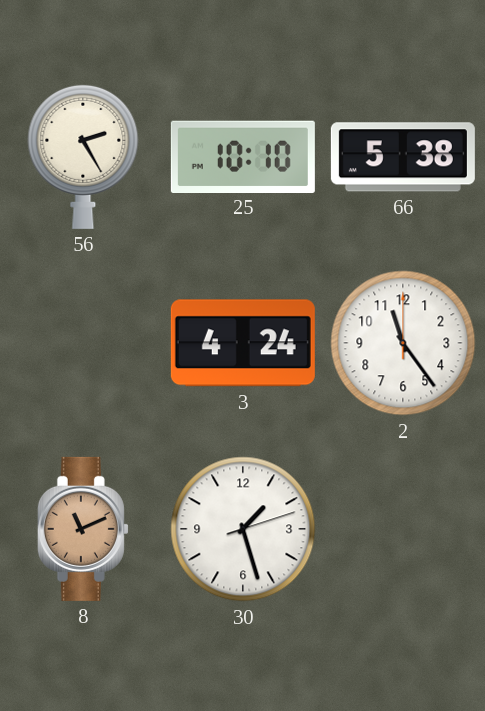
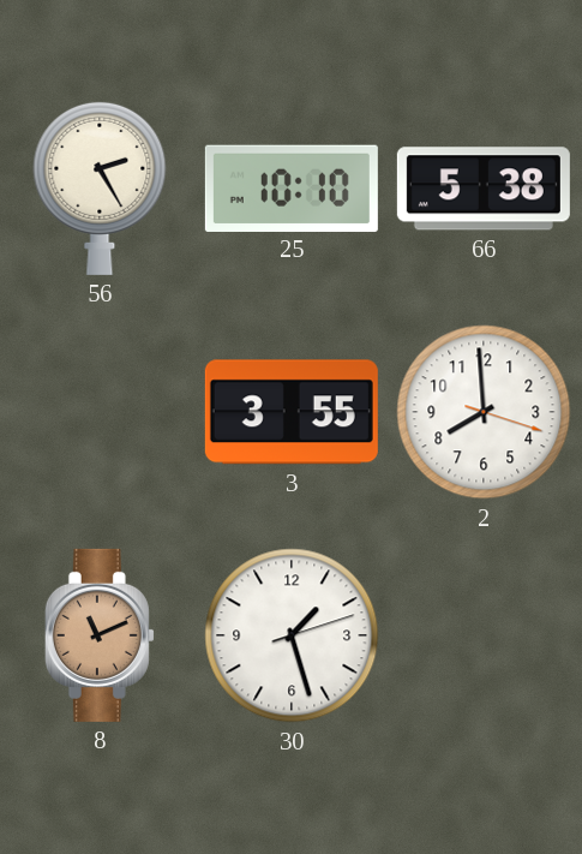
3: 4:24 -> 3:55
2: 11:24 -> 7:59
